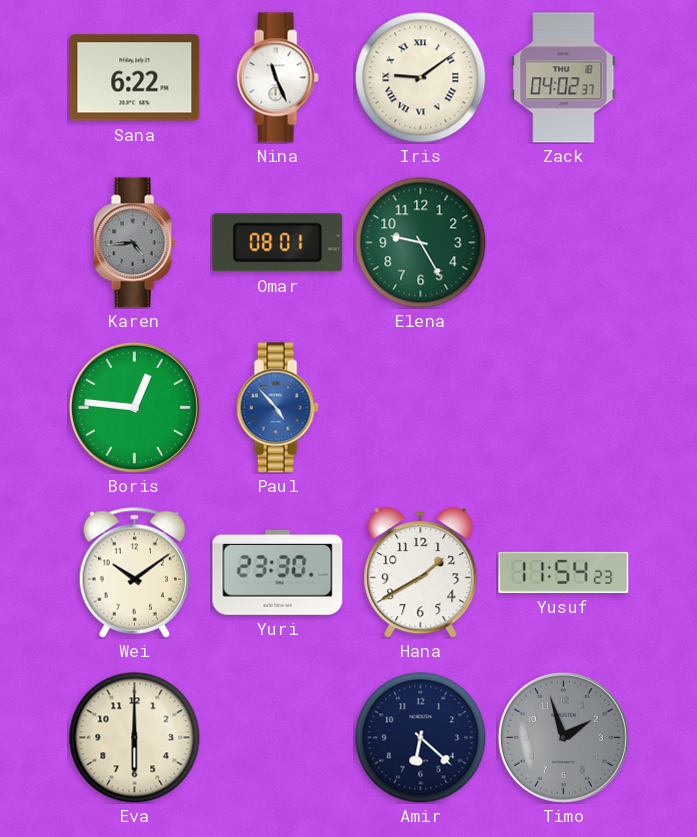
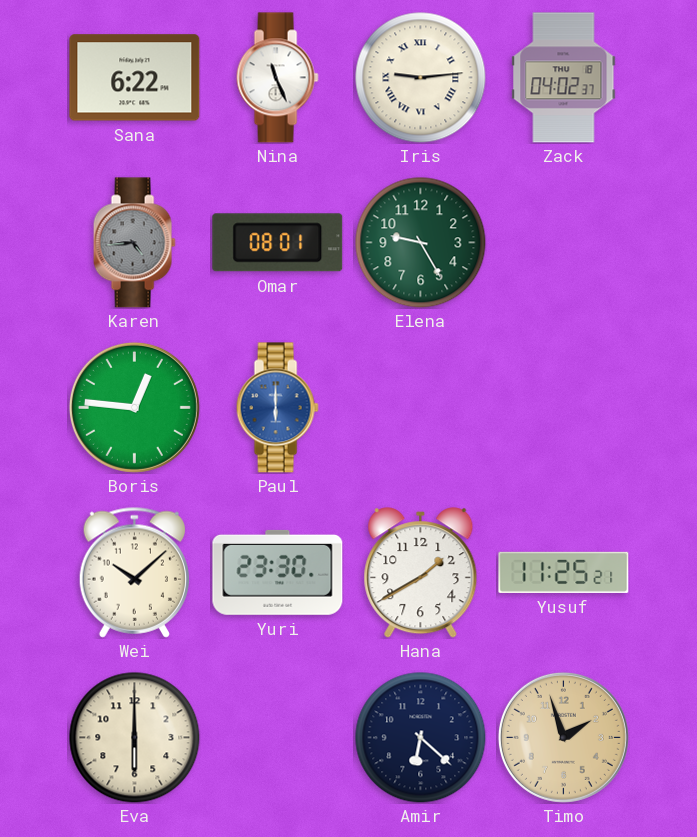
Iris: 9:09 -> 9:14
Paul: 4:53 -> 6:00
Wei: 10:09 -> 10:08
Yusuf: 11:54 -> 11:25
Timo dial: grey -> champagne
